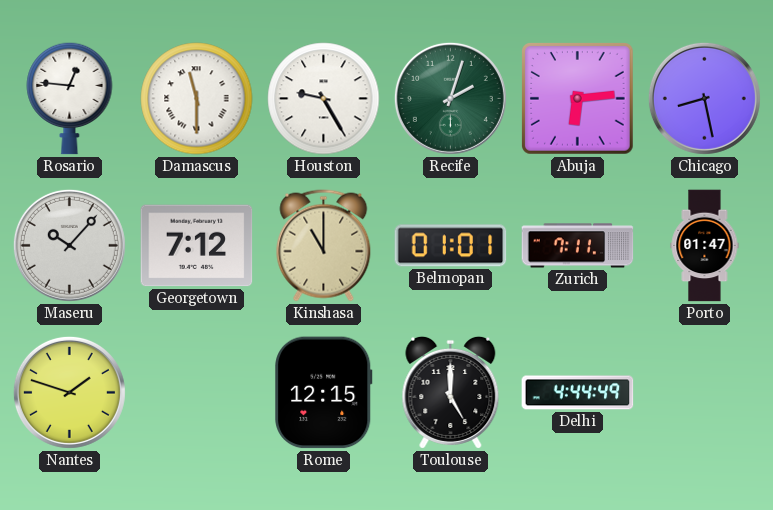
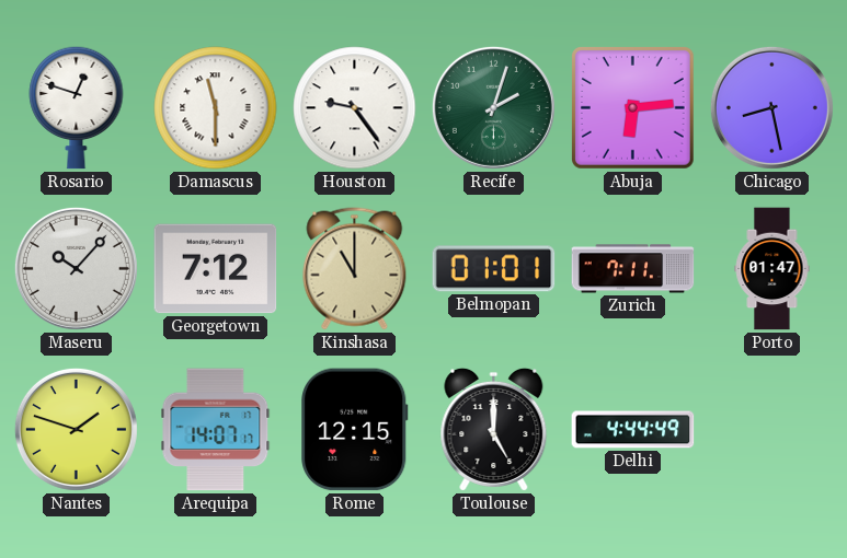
Rosario: 12:46 -> 12:48
Houston: 9:25 -> 9:24
Arequipa: none -> 14:07
